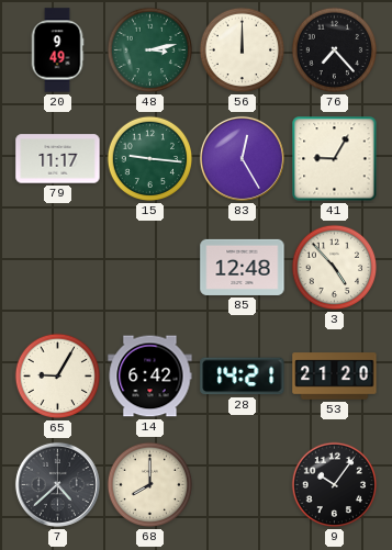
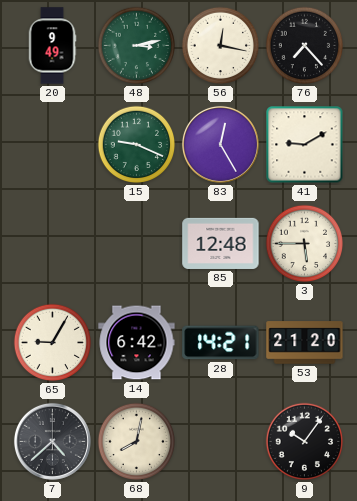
56: 12:00 -> 12:17
79: 11:17 -> none
15: 9:16 -> 9:19
41: 9:05 -> 9:10
3: 4:53 -> 5:45
68: 8:00 -> 8:02
